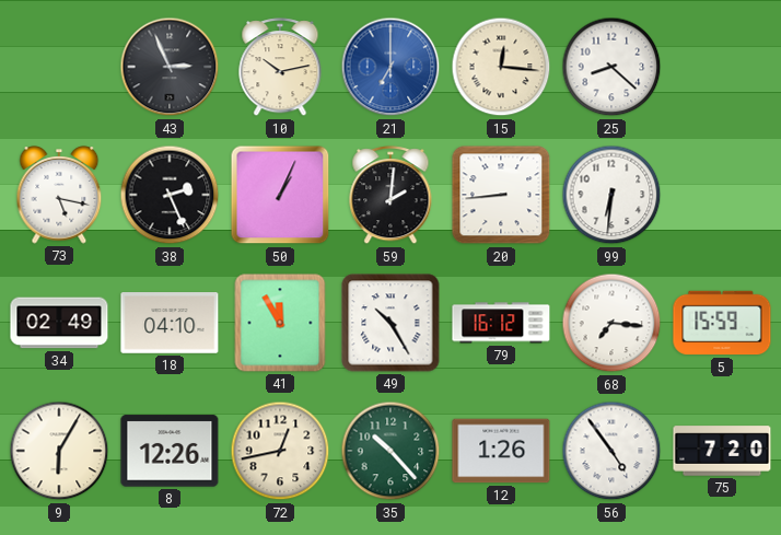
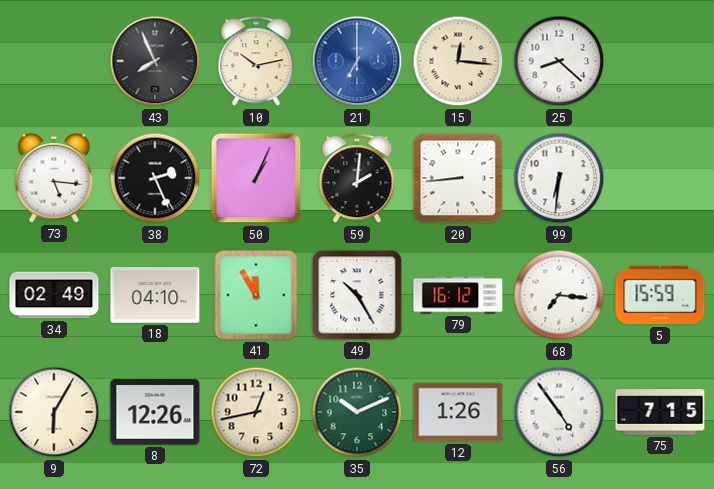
43: 2:56 -> 7:56
73: 5:17 -> 5:16
35: 10:23 -> 10:11
75: 7:20 -> 7:15
